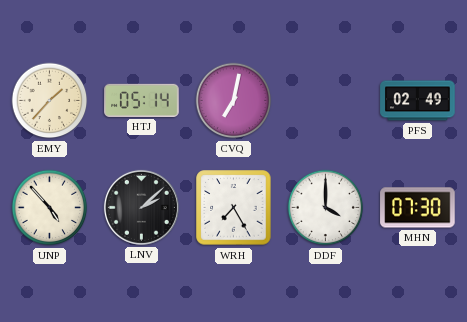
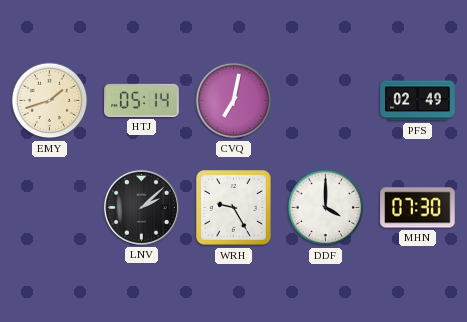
EMY: 1:37 -> 1:42
UNP: 4:53 -> none
WRH: 7:25 -> 9:25
